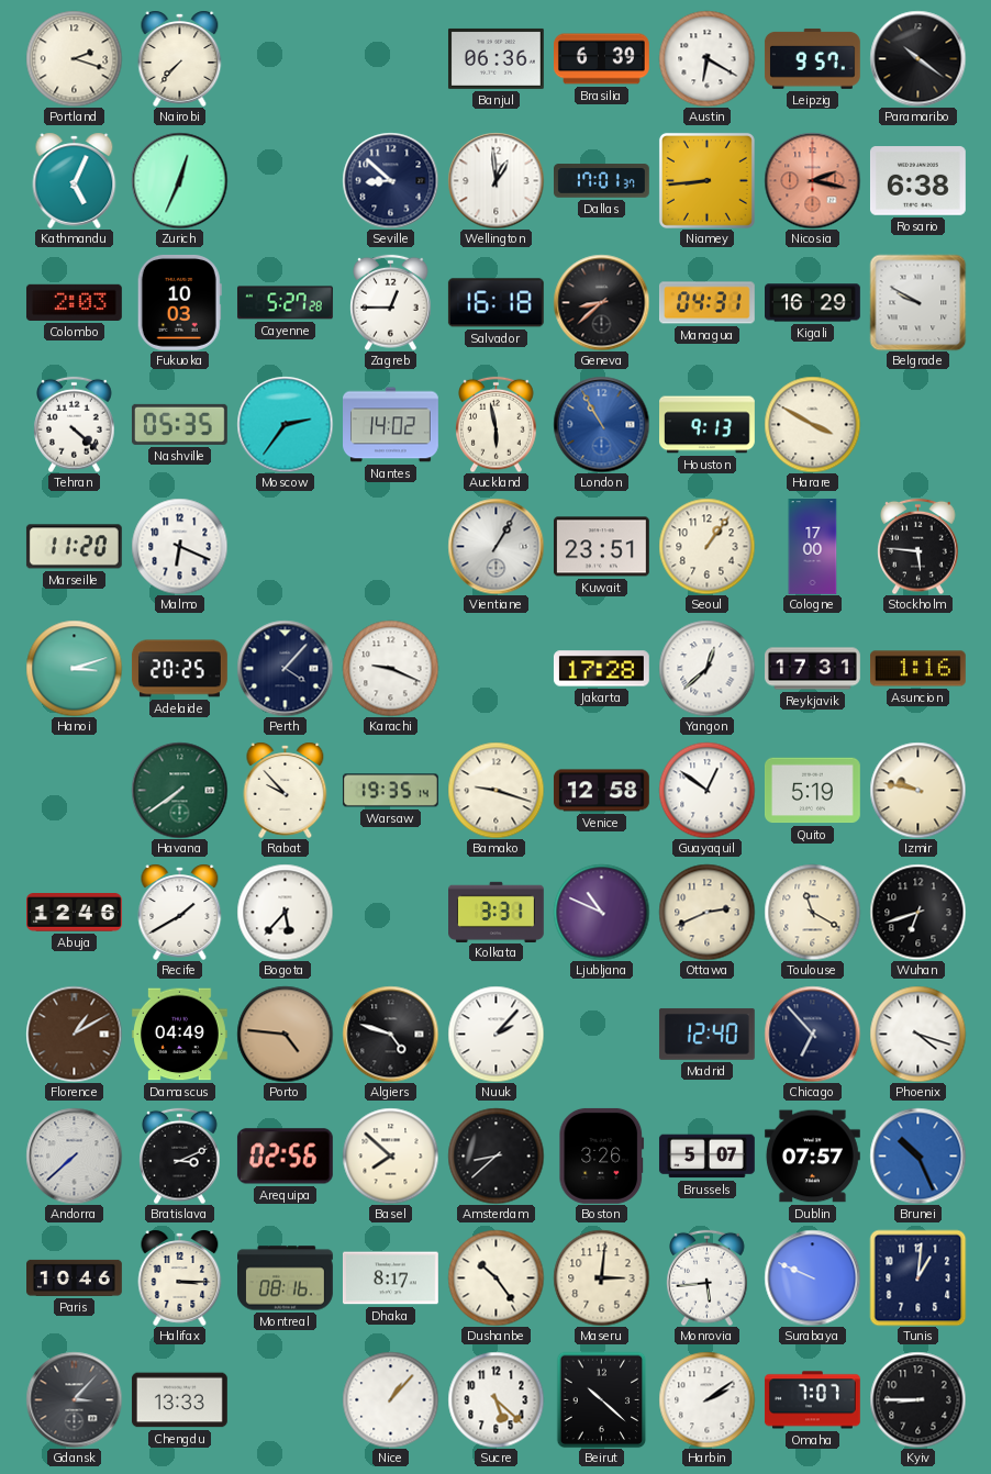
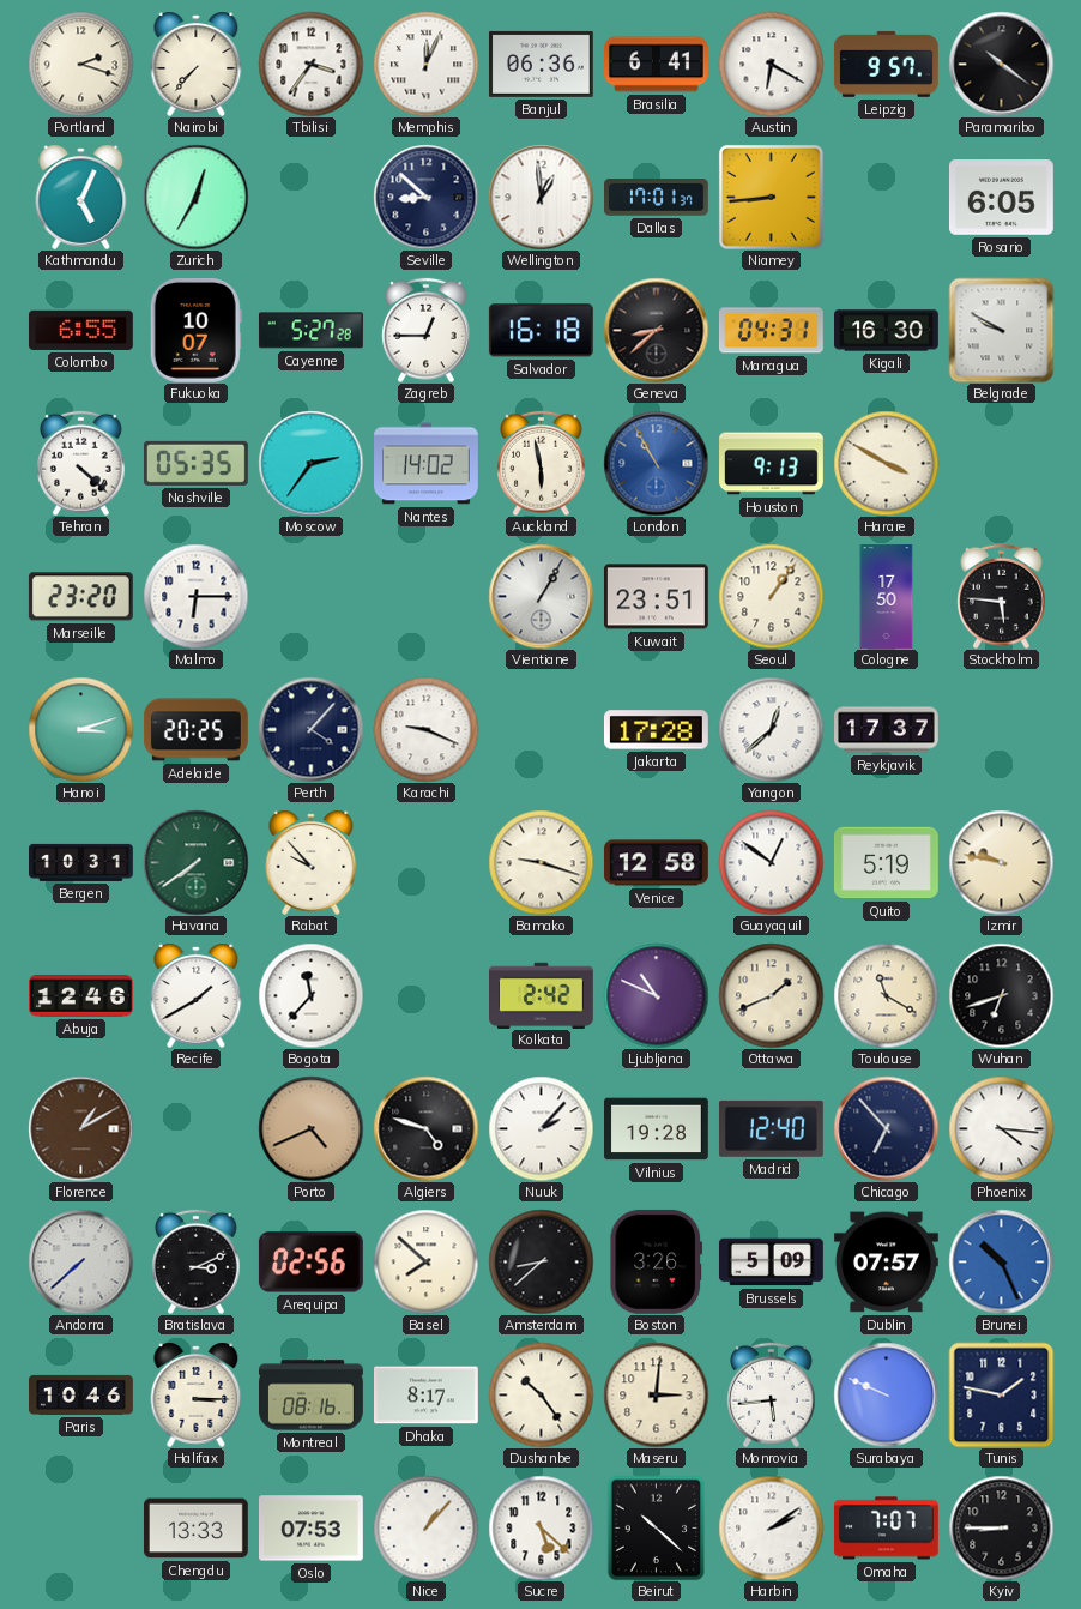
Tbilisi: none -> 3:36
Memphis: none -> 12:04
Brasilia: 6:39 -> 6:41
Zurich: 12:34 -> 12:35
Nicosia: 2:17 -> none
Rosario: 6:38 -> 6:05
Colombo: 2:03 -> 6:55
Fukuoka: 10:03 -> 10:07
Kigali: 16:29 -> 16:30
Marseille: 11:20 -> 23:20
Malmo: 6:19 -> 6:15
Cologne: 17:00 -> 17:50
Reykjavik: 17:31 -> 17:37
Asuncion: 1:16 -> none
Bergen: none -> 10:31
Warsaw: 19:35 -> none
Bogota: 5:37 -> 11:37
Kolkata: 3:31 -> 2:42
Ottawa: 2:41 -> 1:41
Damascus: 04:49 -> none
Porto: 4:46 -> 4:41
Vilnius: none -> 19:28
Phoenix: 4:18 -> 4:16
Brussels: 5:07 -> 5:09
Tunis: 1:01 -> 1:47
Gdansk: 3:07 -> none
Oslo: none -> 07:53
